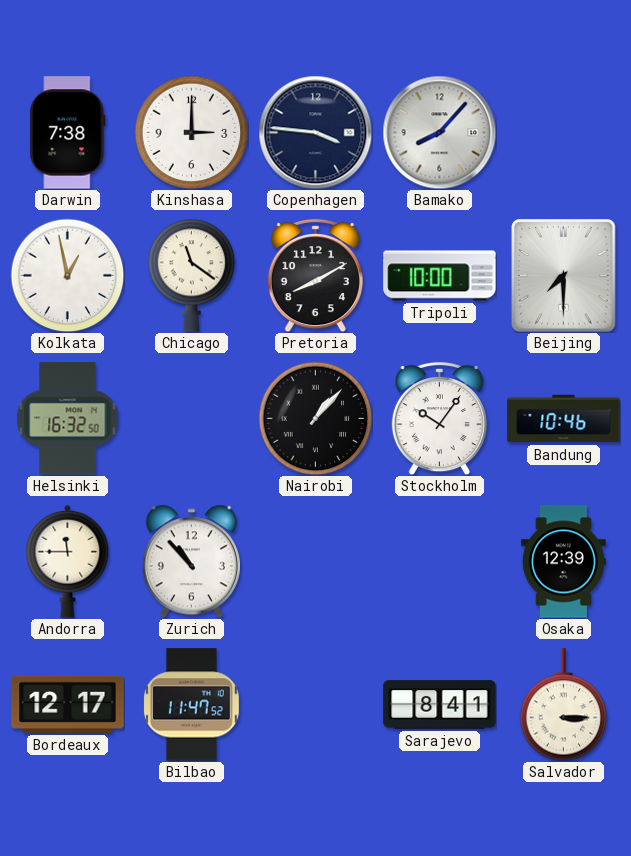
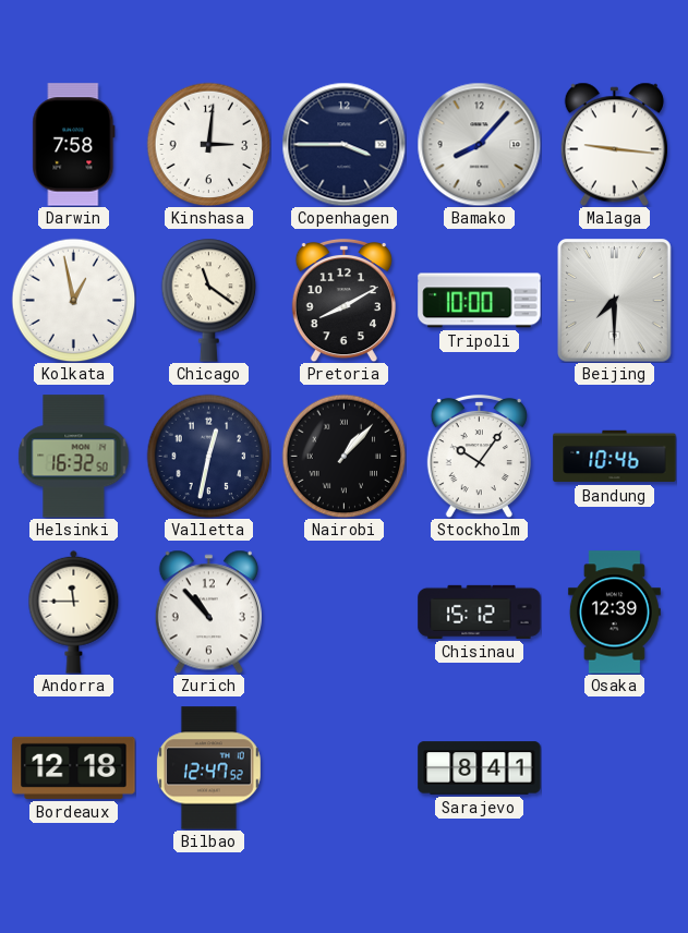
Darwin: 7:38 -> 7:58
Kinshasa: 3:00 -> 3:01
Copenhagen: 3:46 -> 3:45
Malaga: none -> 9:16
Valletta: none -> 12:32
Chisinau: none -> 15:12
Bordeaux: 12:17 -> 12:18
Bilbao: 11:47 -> 12:47
Salvador: 3:15 -> none
